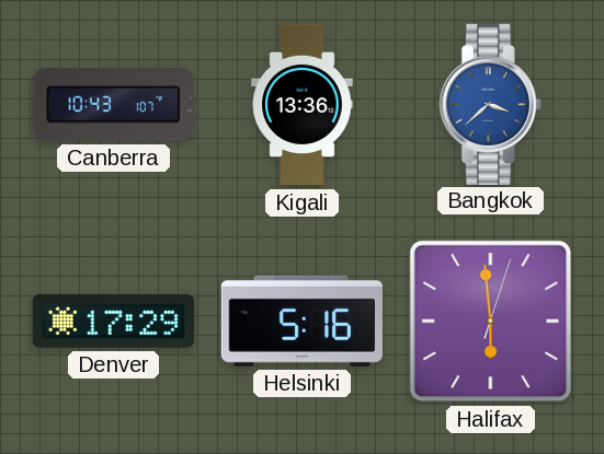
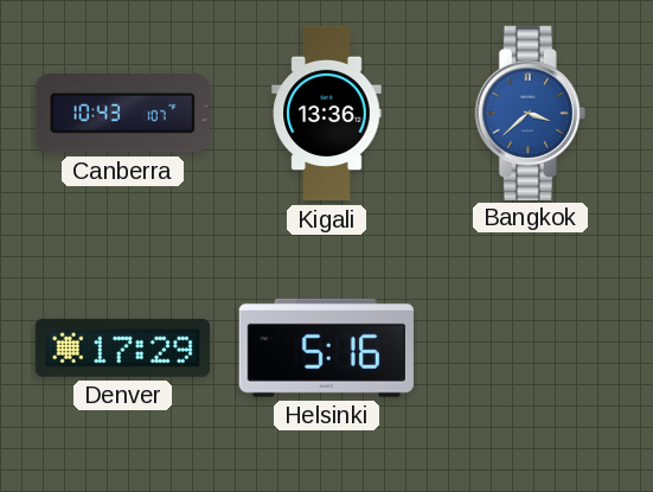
Halifax: 5:59 -> none
